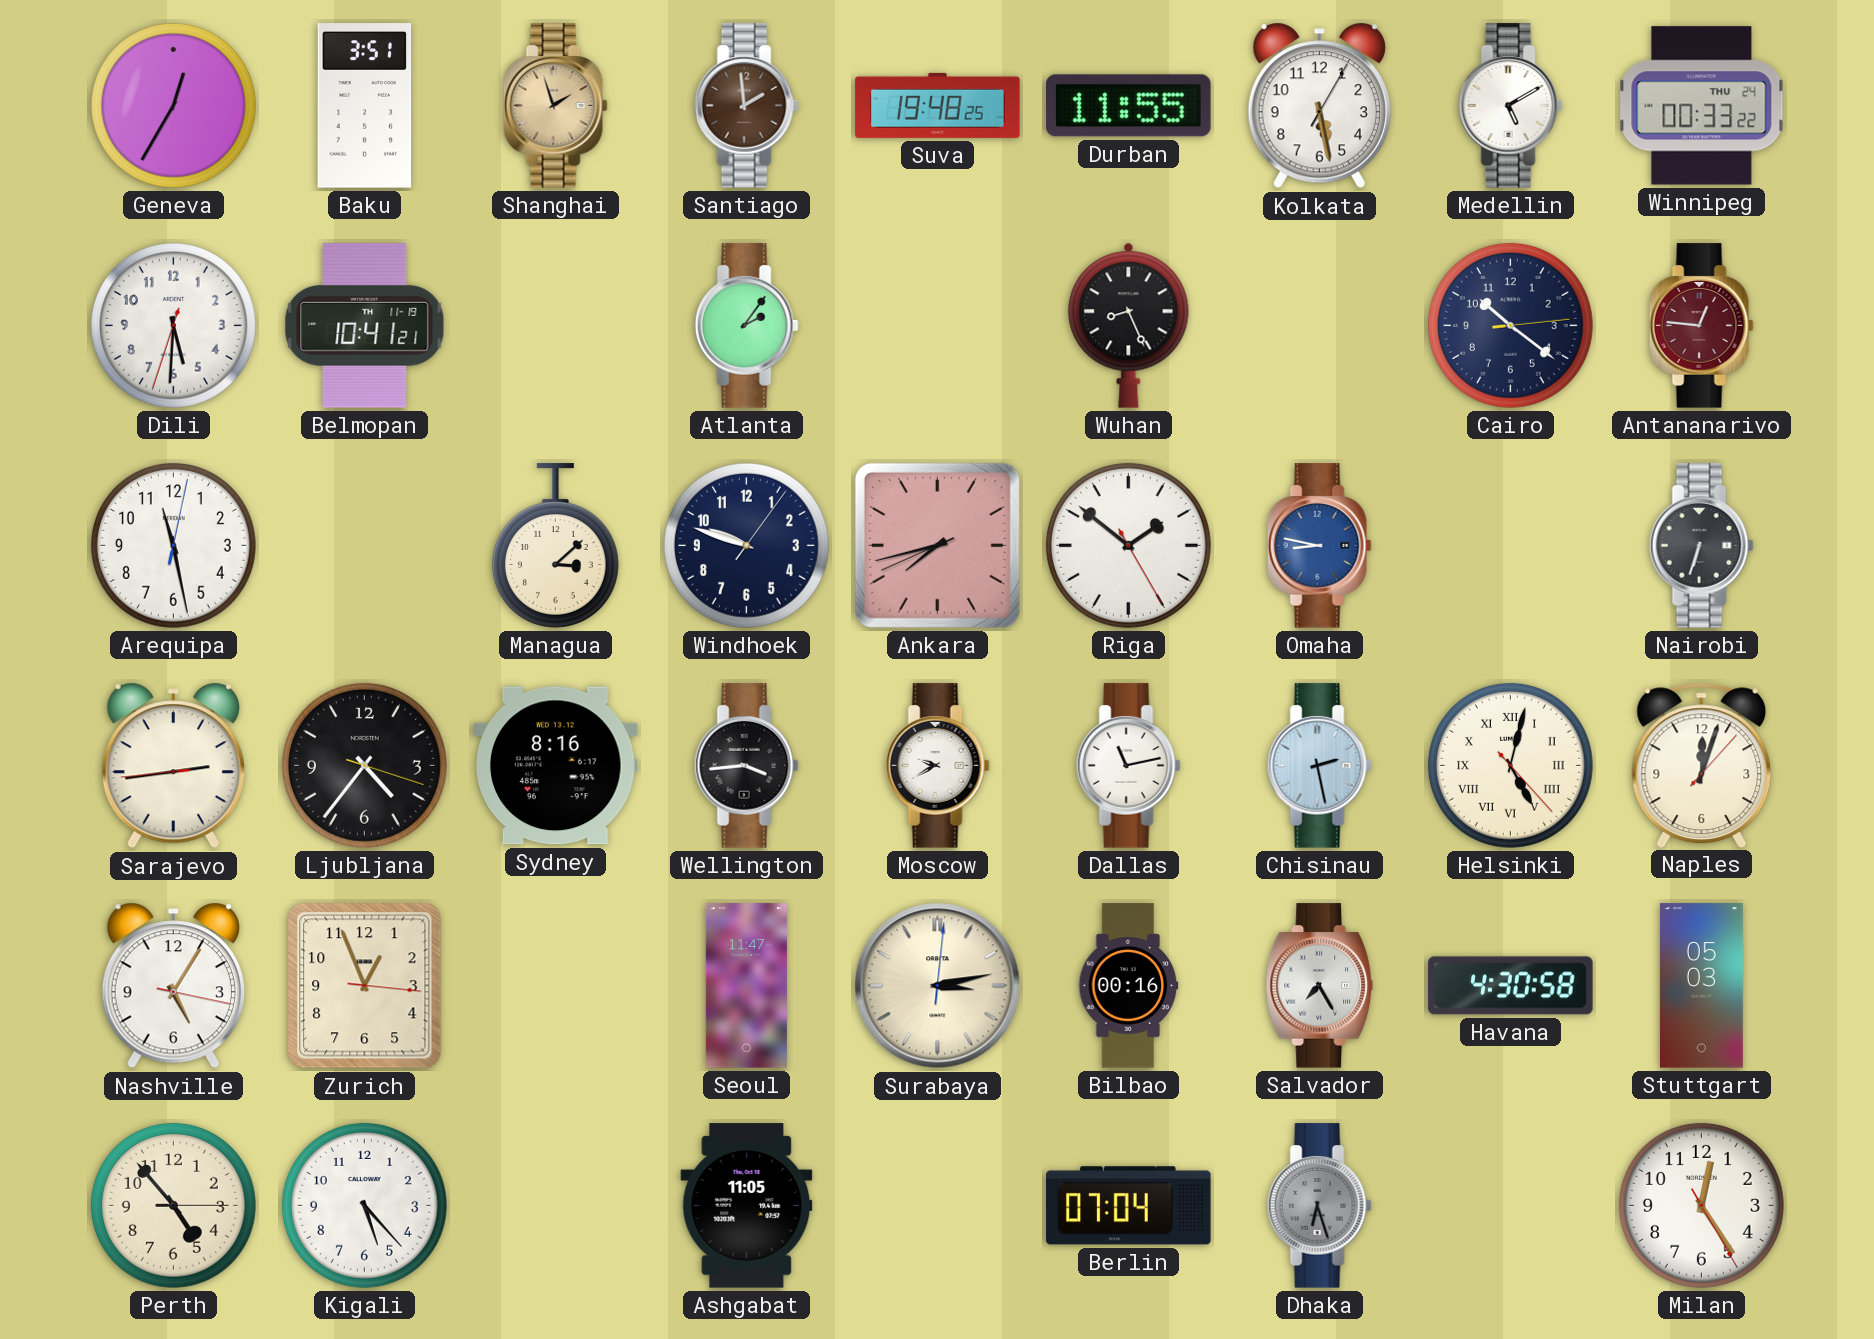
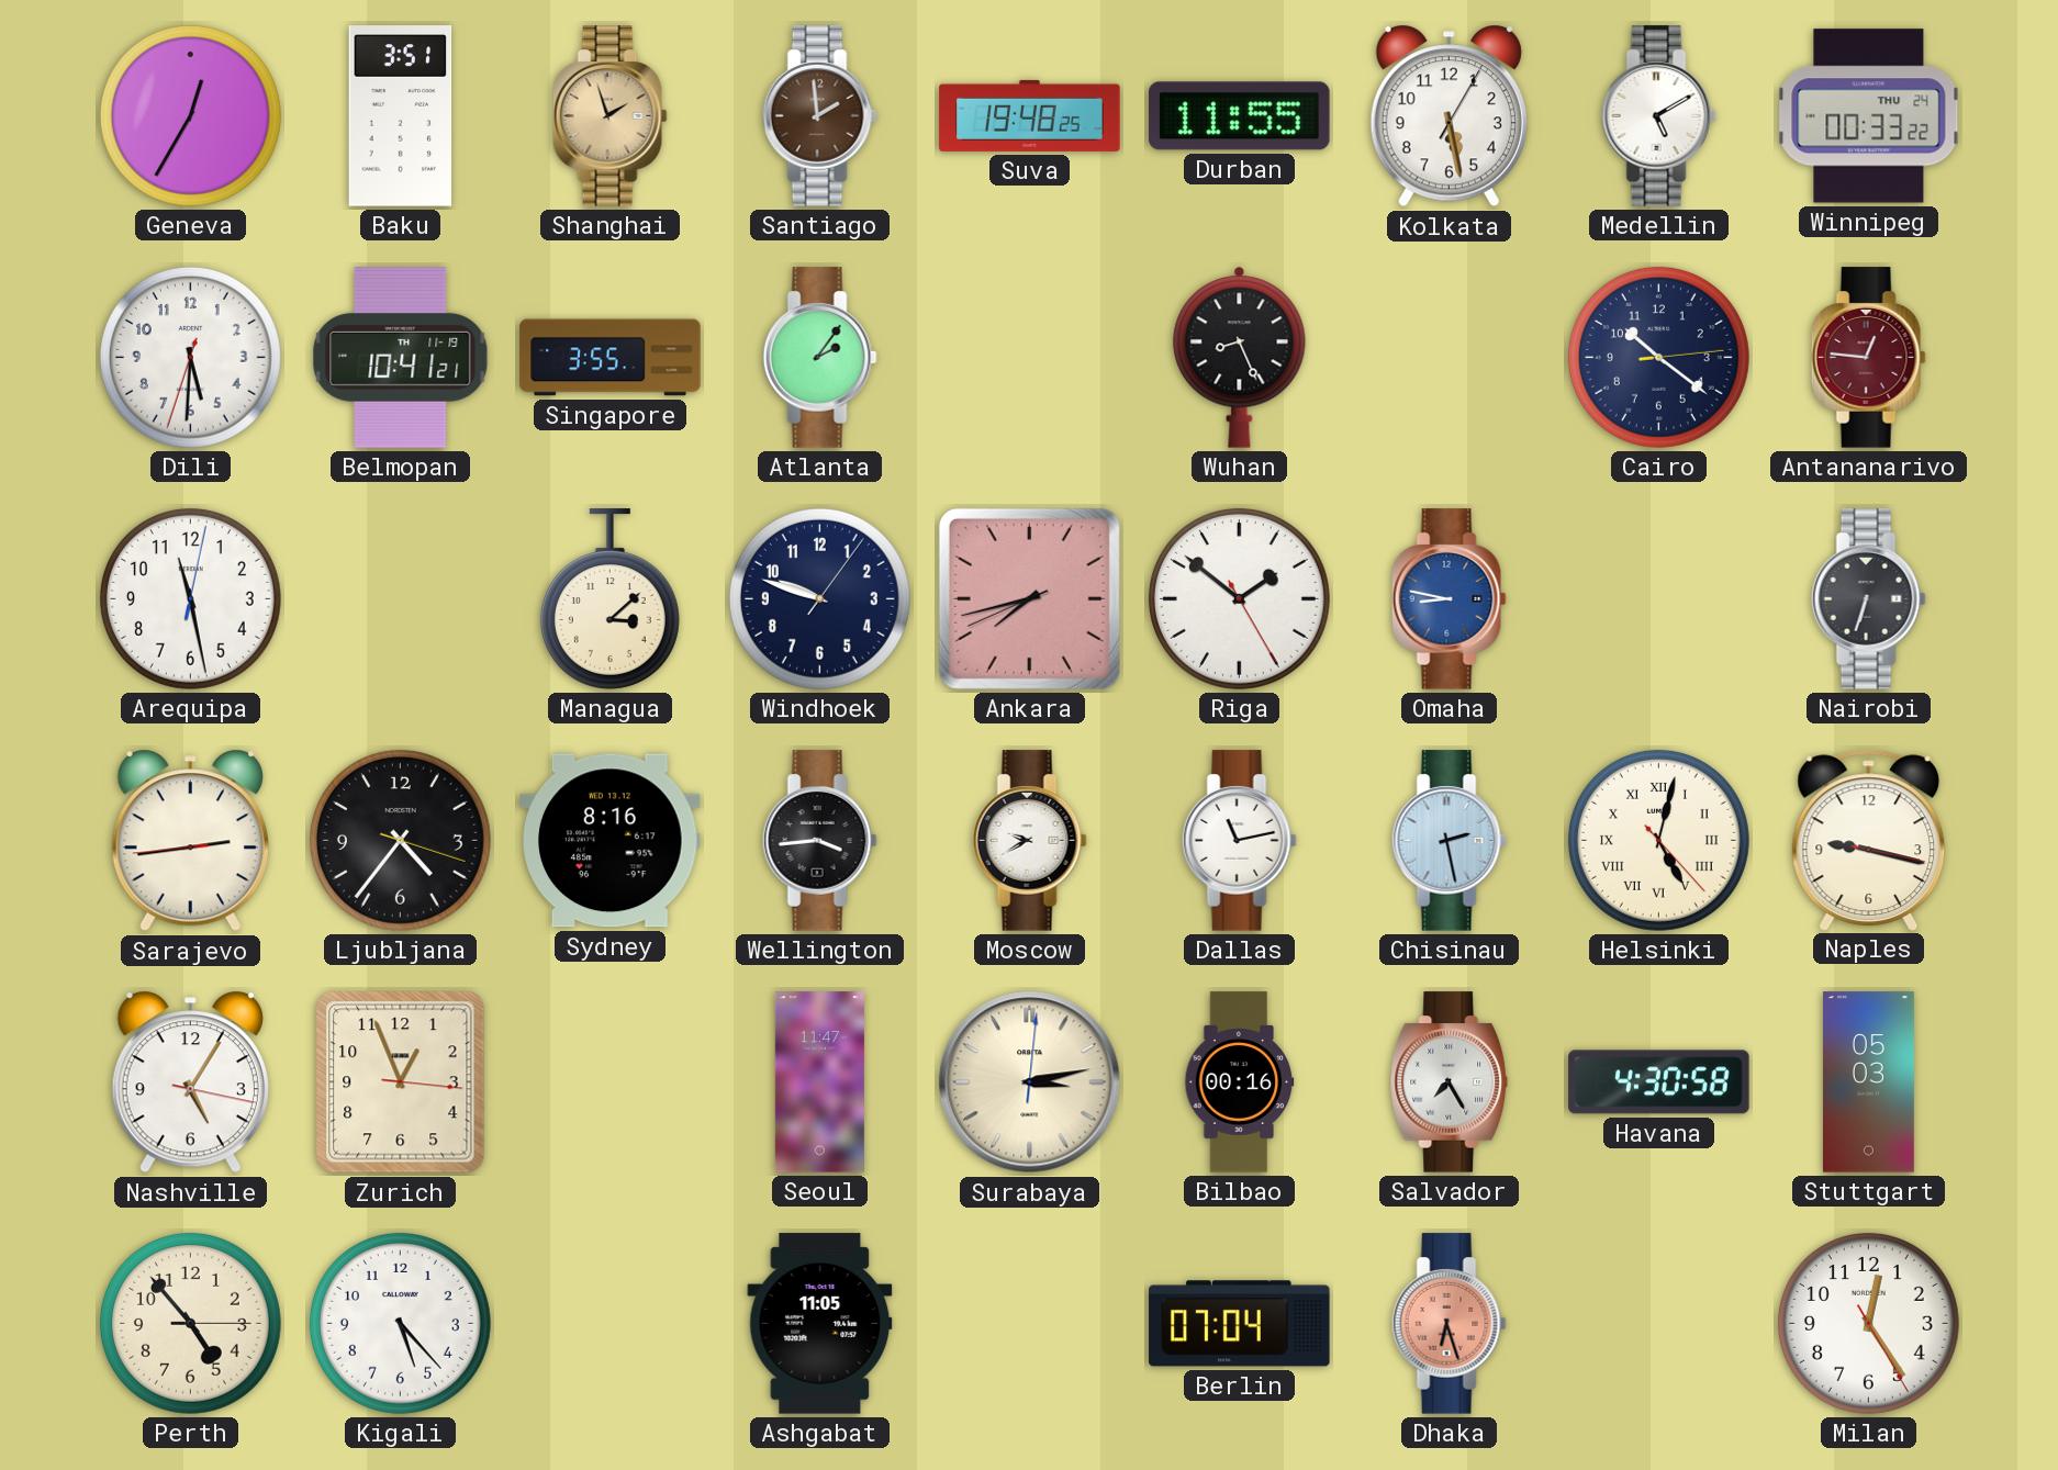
Singapore: none -> 3:55
Naples: 12:03 -> 9:17
Dhaka dial: grey -> salmon
